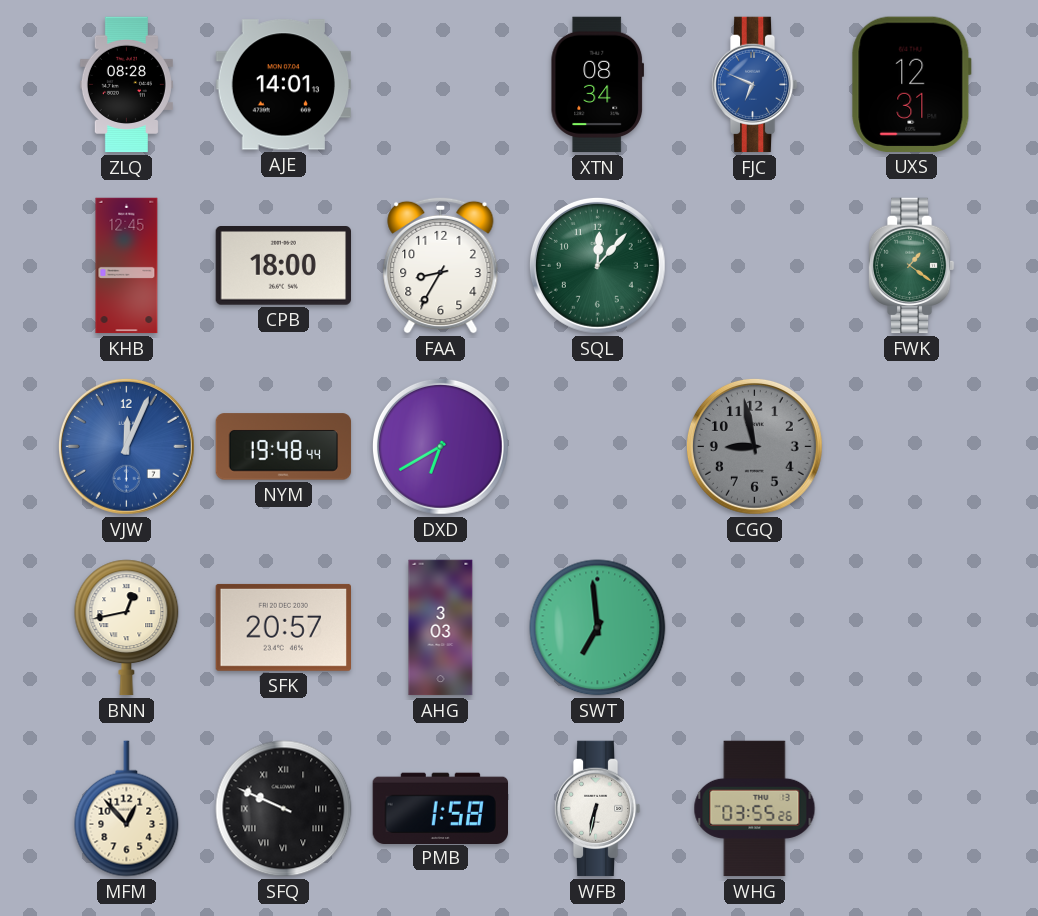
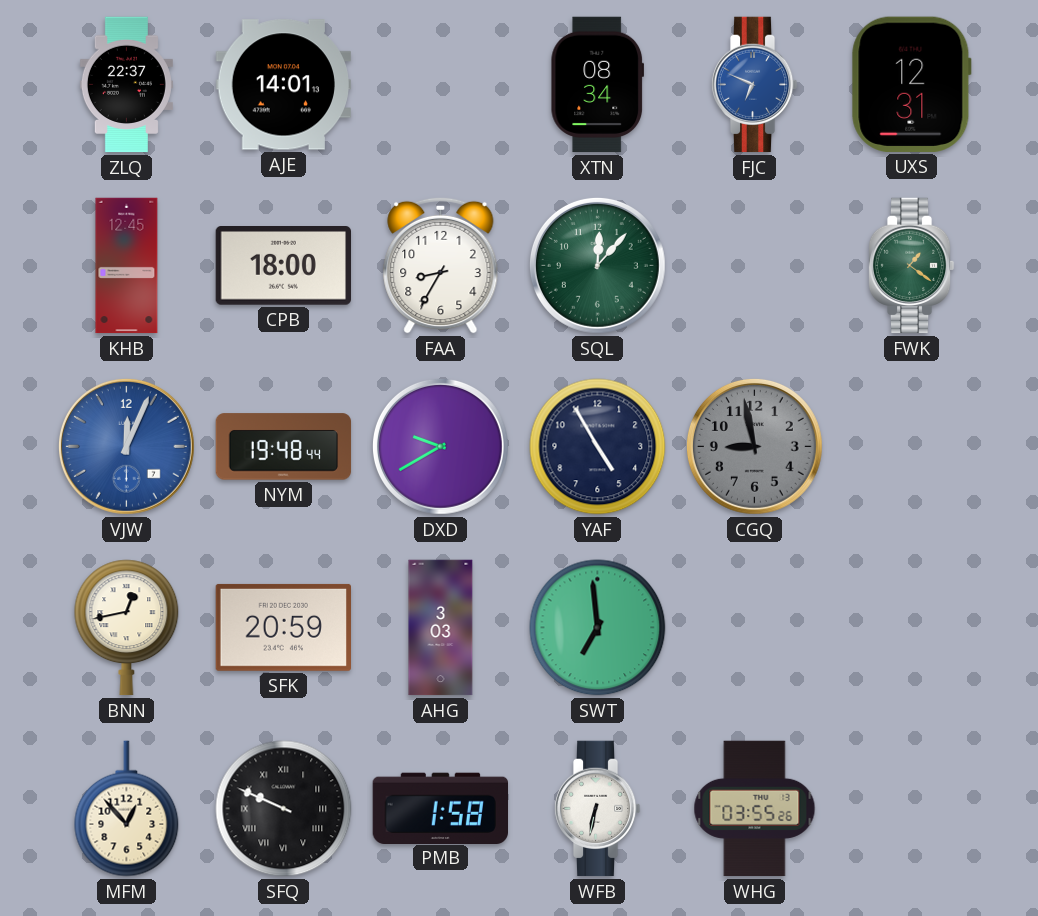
ZLQ: 08:28 -> 22:37
DXD: 6:40 -> 9:40
YAF: none -> 4:55
SFK: 20:57 -> 20:59
